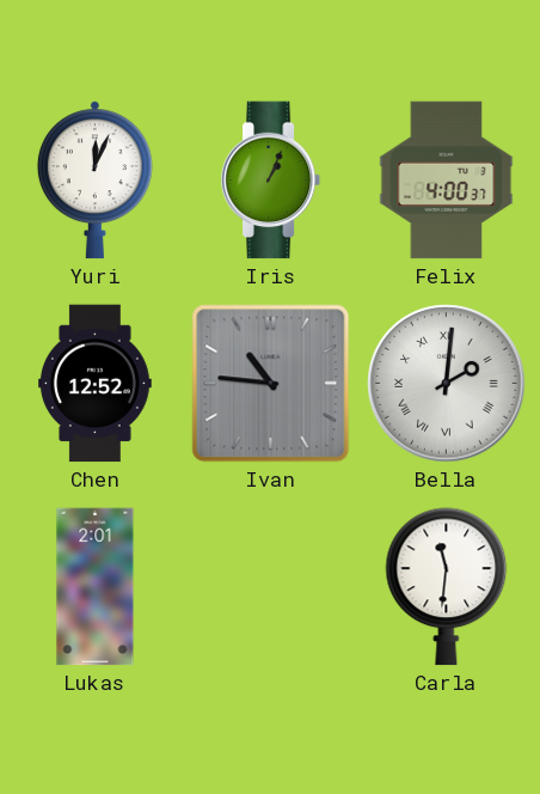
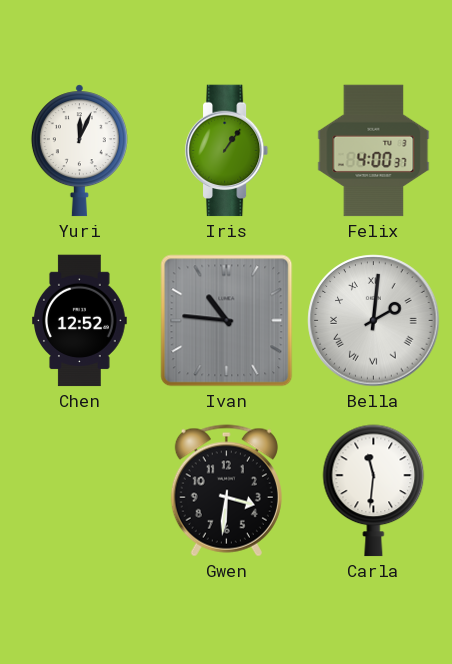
Iris: 1:04 -> 1:06
Lukas: 2:01 -> none
Gwen: none -> 3:31
